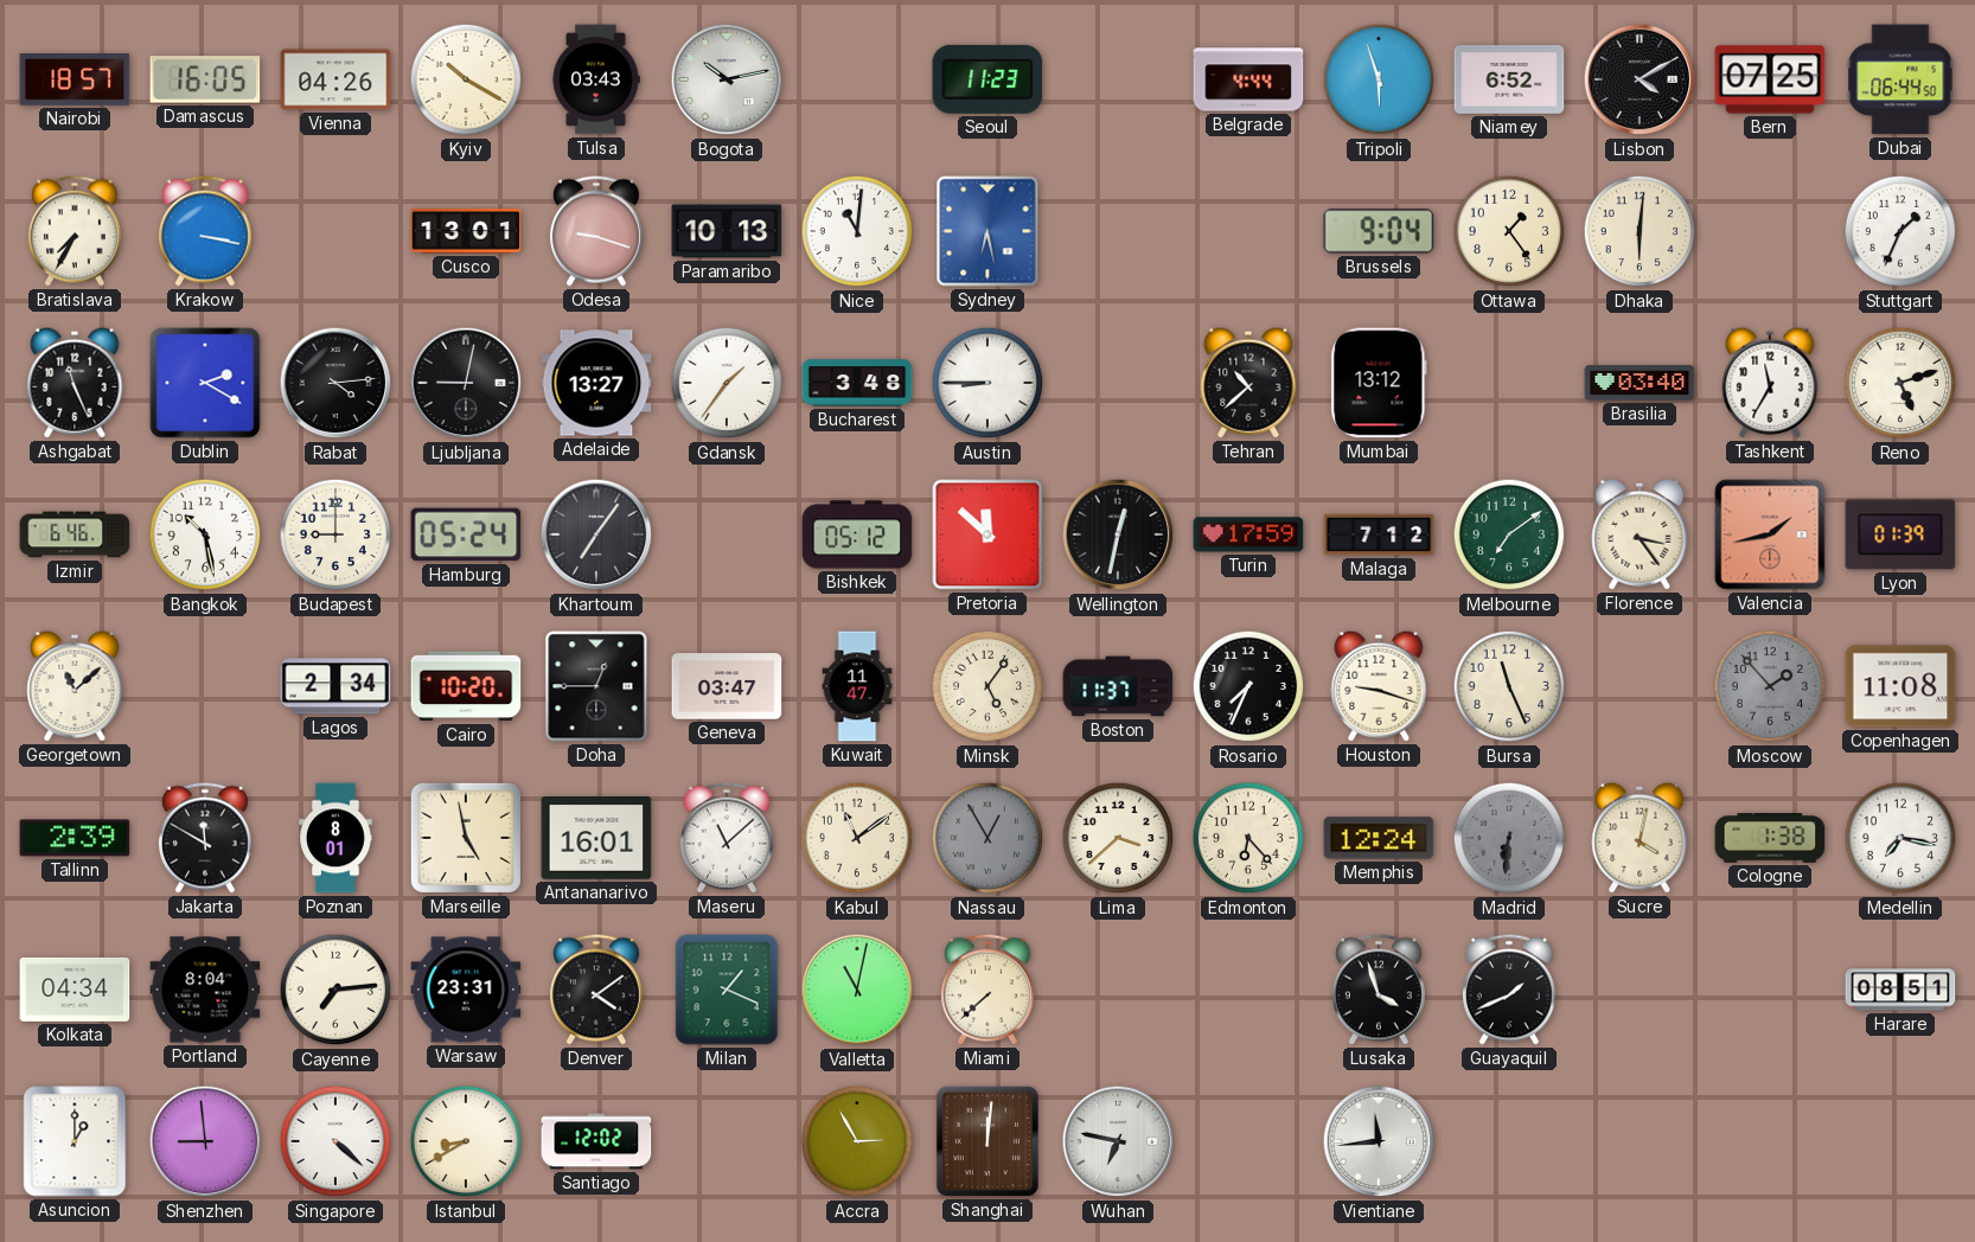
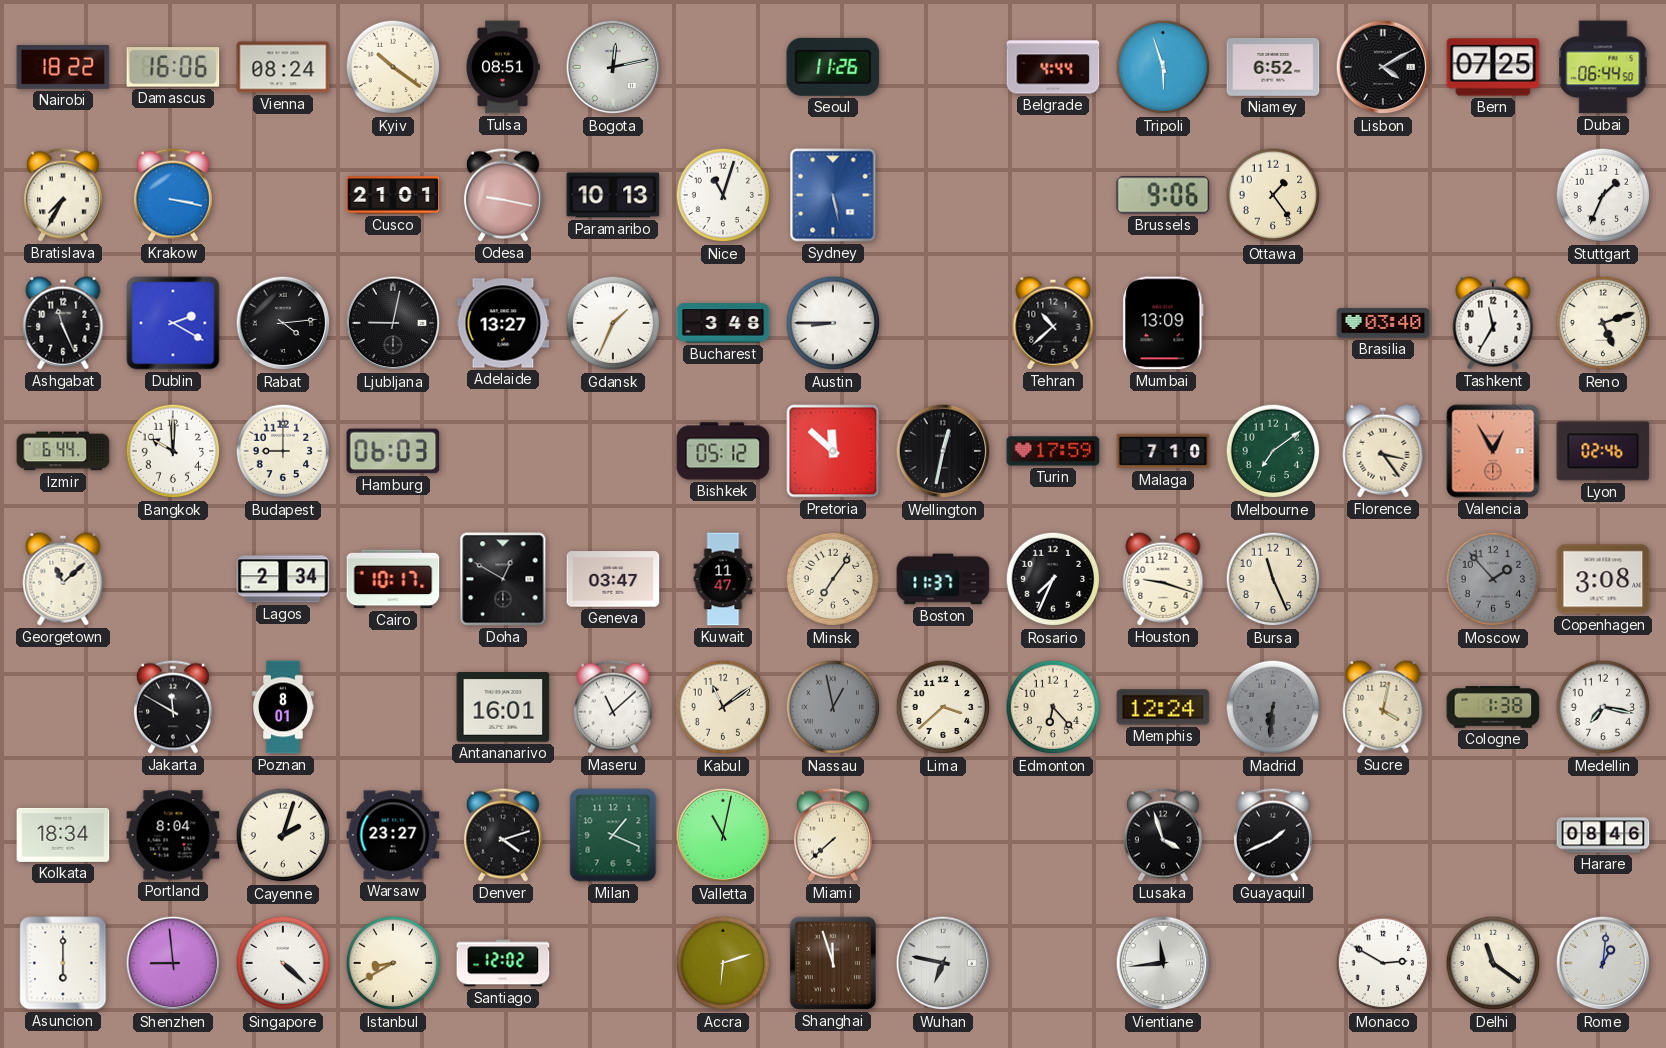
Nairobi: 18:57 -> 18:22
Damascus: 16:05 -> 16:06
Vienna: 04:26 -> 08:24
Kyiv: 10:20 -> 10:21
Tulsa: 03:43 -> 08:51
Bogota: 10:13 -> 12:13
Seoul: 11:23 -> 11:26
Cusco: 13:01 -> 21:01
Odesa: 9:18 -> 9:17
Nice: 11:01 -> 11:03
Sydney: 6:28 -> 5:28
Brussels: 9:04 -> 9:06
Dhaka: 6:01 -> none
Gdansk: 1:36 -> 1:34
Mumbai: 13:12 -> 13:09
Izmir: 6:46 -> 6:44
Bangkok: 10:28 -> 10:00
Hamburg: 05:24 -> 06:03
Khartoum: 7:06 -> none
Malaga: 7:12 -> 7:10
Valencia: 1:43 -> 12:55
Lyon: 01:39 -> 02:46
Cairo: 10:20 -> 10:17
Doha: 12:45 -> 12:50
Minsk: 5:06 -> 7:06
Copenhagen: 11:08 -> 3:08
Tallinn: 2:39 -> none
Marseille: 4:58 -> none
Nassau: 12:55 -> 12:58
Kolkata: 04:34 -> 18:34
Cayenne: 7:14 -> 2:03
Warsaw: 23:31 -> 23:27
Denver: 4:09 -> 4:12
Harare: 08:51 -> 08:46
Asuncion: 1:00 -> 6:00
Accra: 2:55 -> 6:12
Shanghai: 12:01 -> 11:57
Monaco: none -> 2:50
Delhi: none -> 11:21
Rome: none -> 1:01
